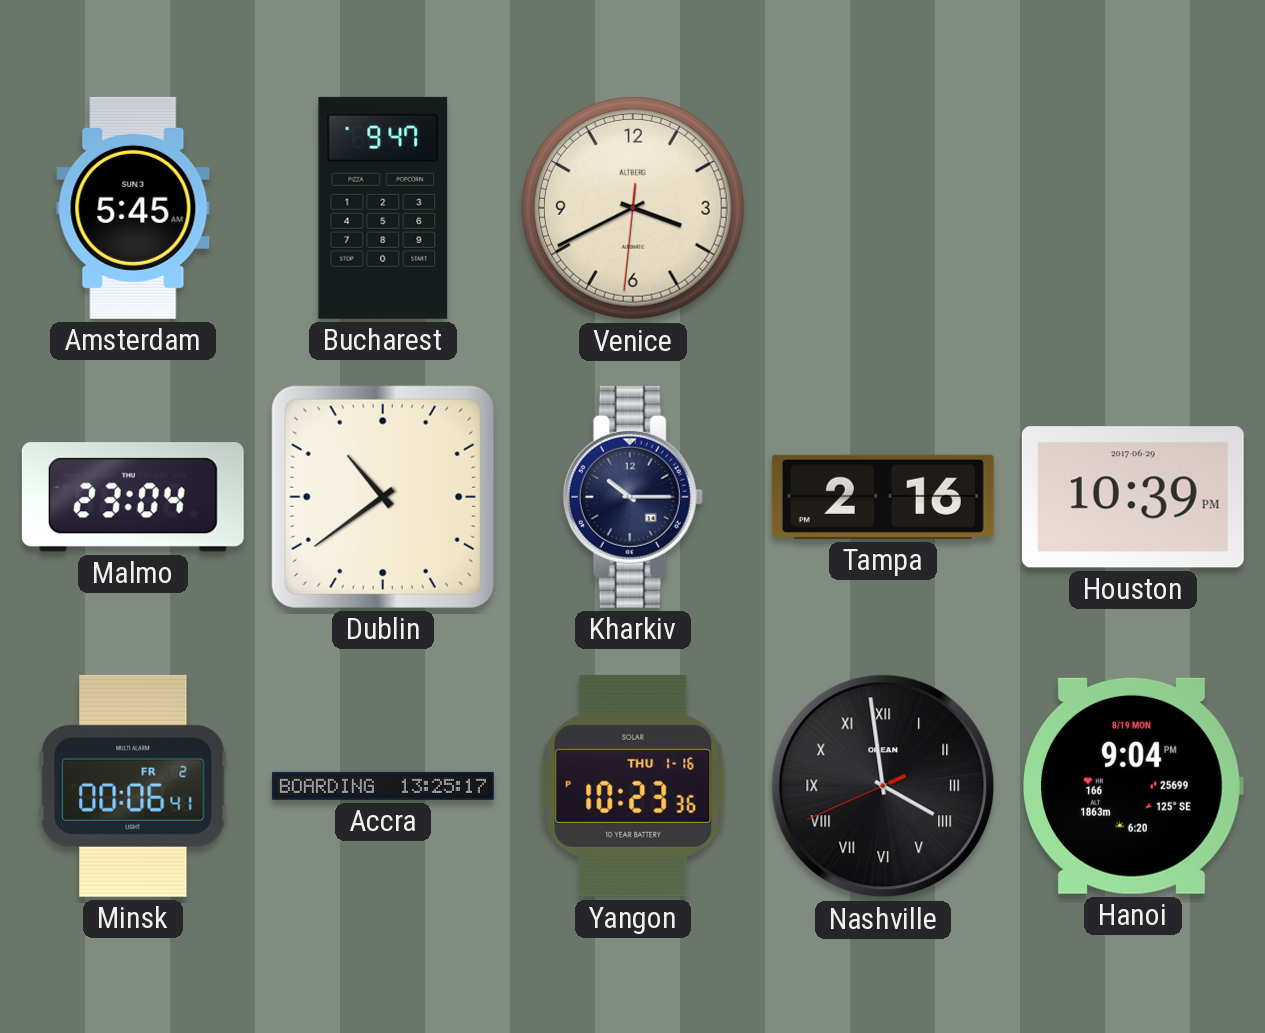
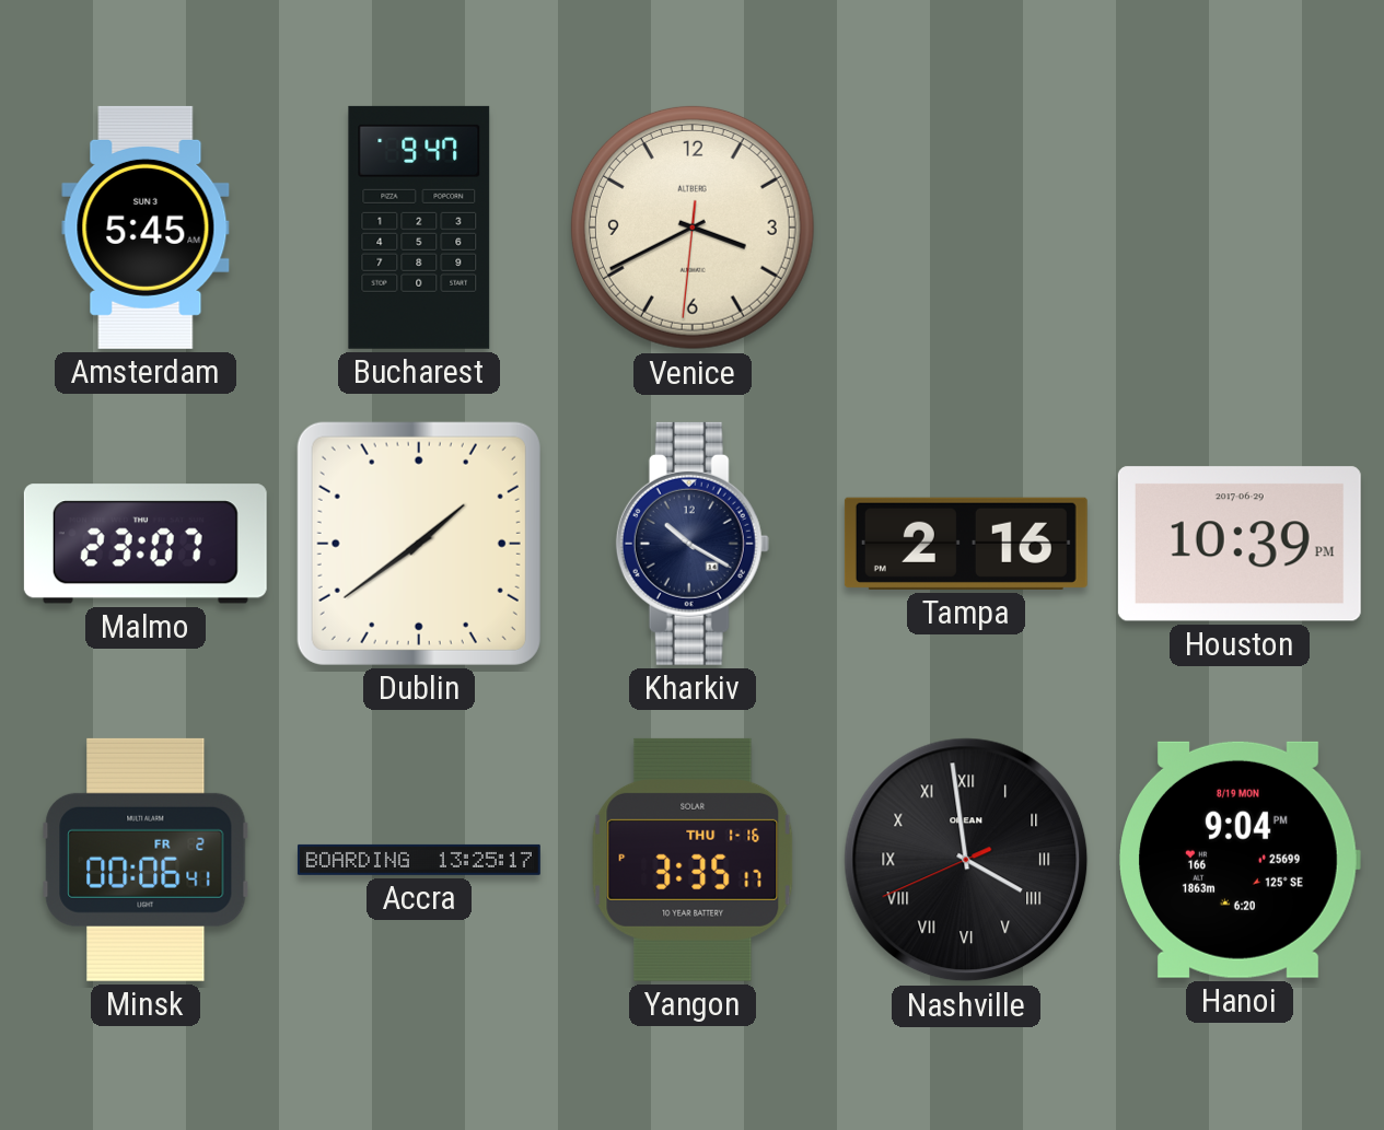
Malmo: 23:04 -> 23:07
Dublin: 10:39 -> 1:39
Kharkiv: 10:15 -> 10:20
Yangon: 10:23 -> 3:35
